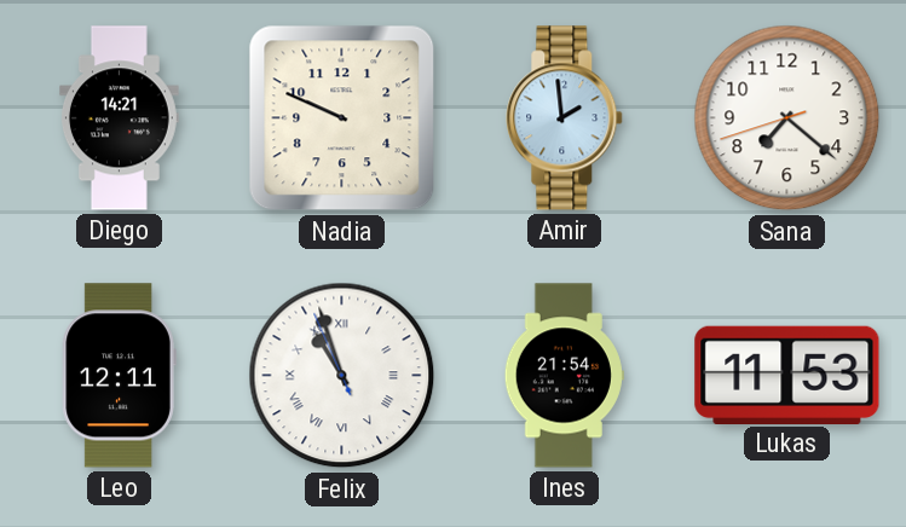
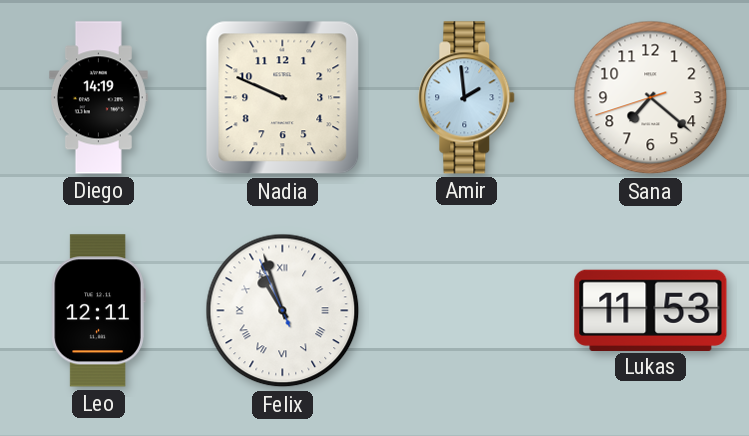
Diego: 14:21 -> 14:19
Ines: 21:54 -> none
